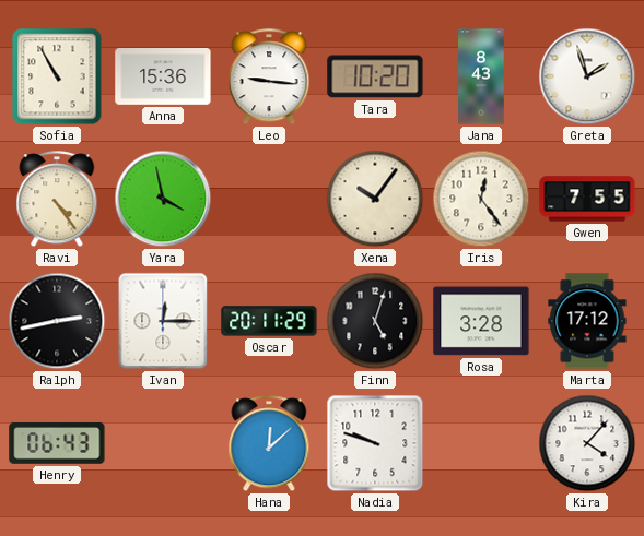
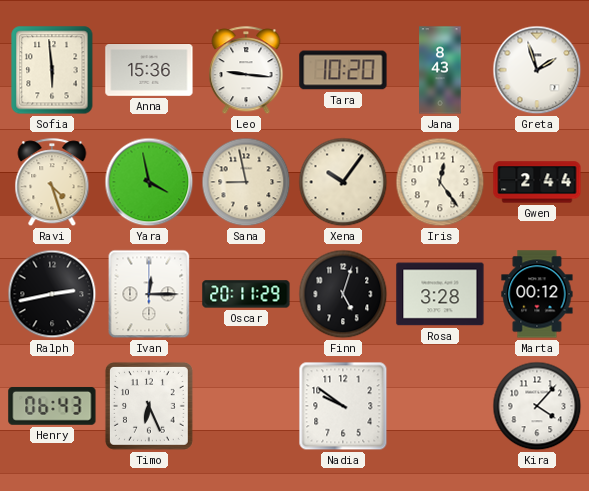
Sofia: 10:55 -> 5:59
Ravi: 4:24 -> 4:27
Sana: none -> 8:58
Gwen: 7:55 -> 2:44
Marta: 17:12 -> 00:12
Timo: none -> 6:26
Hana: 12:08 -> none
Nadia: 9:48 -> 9:51
